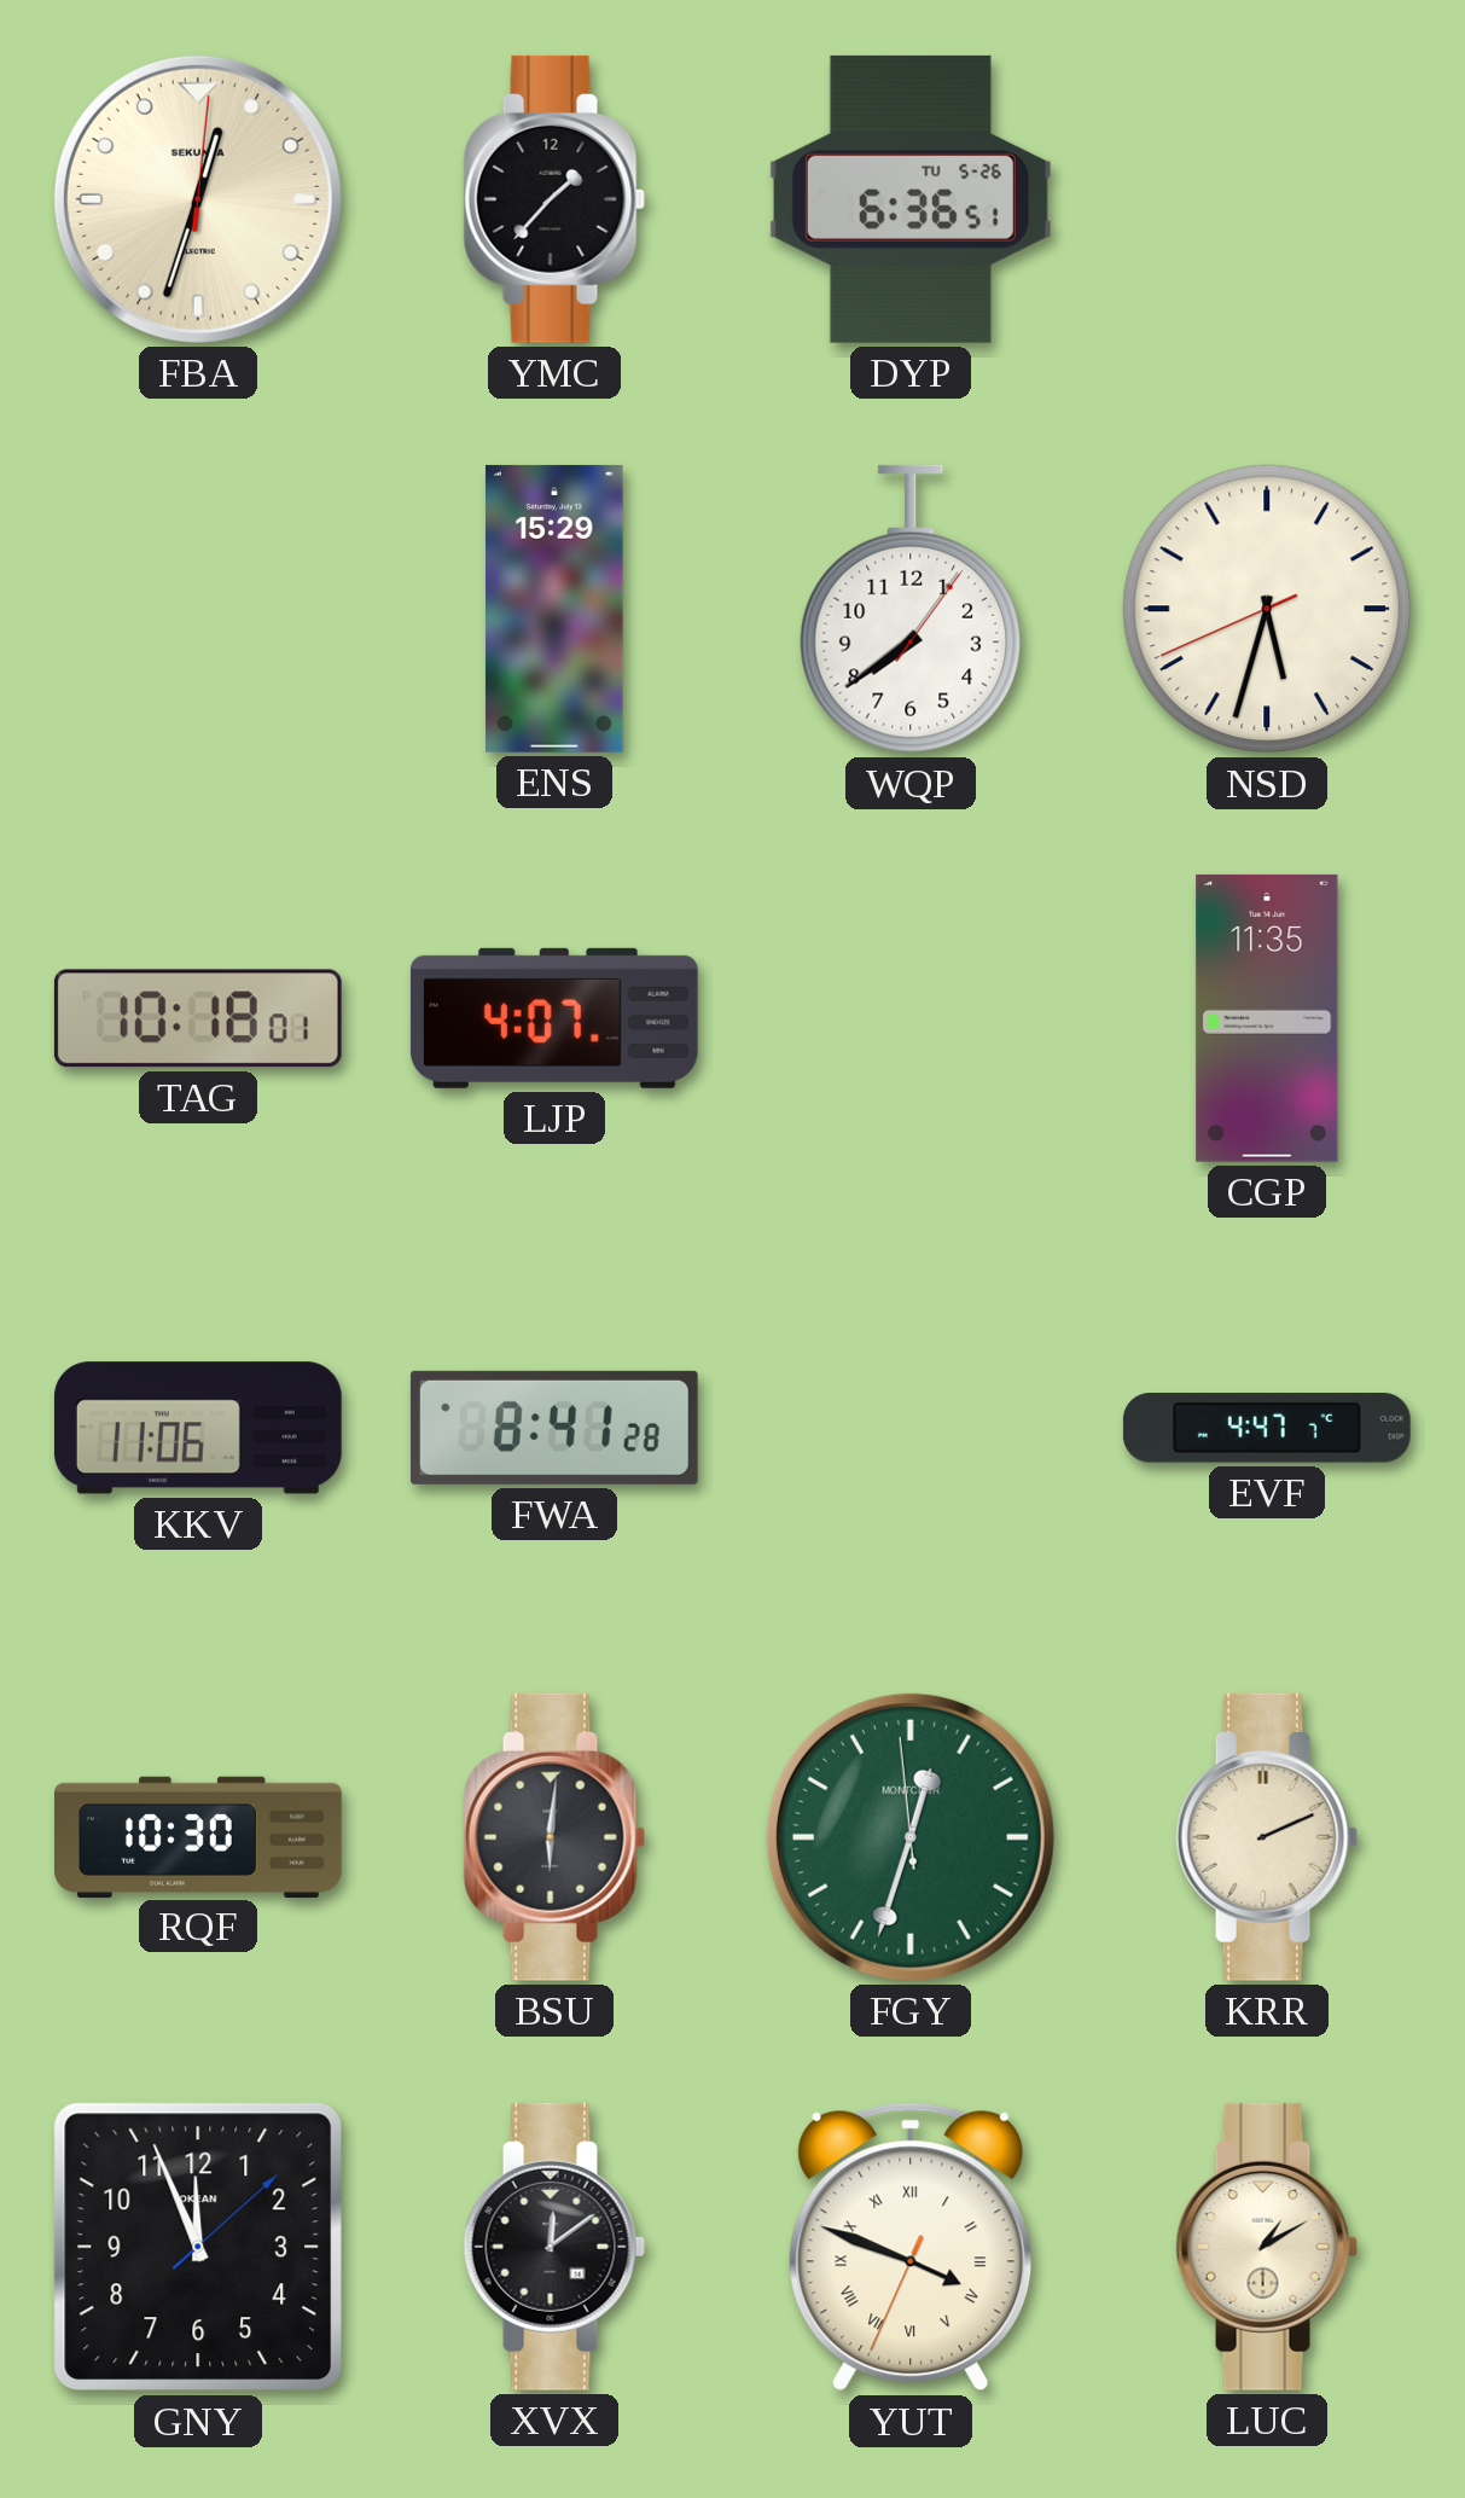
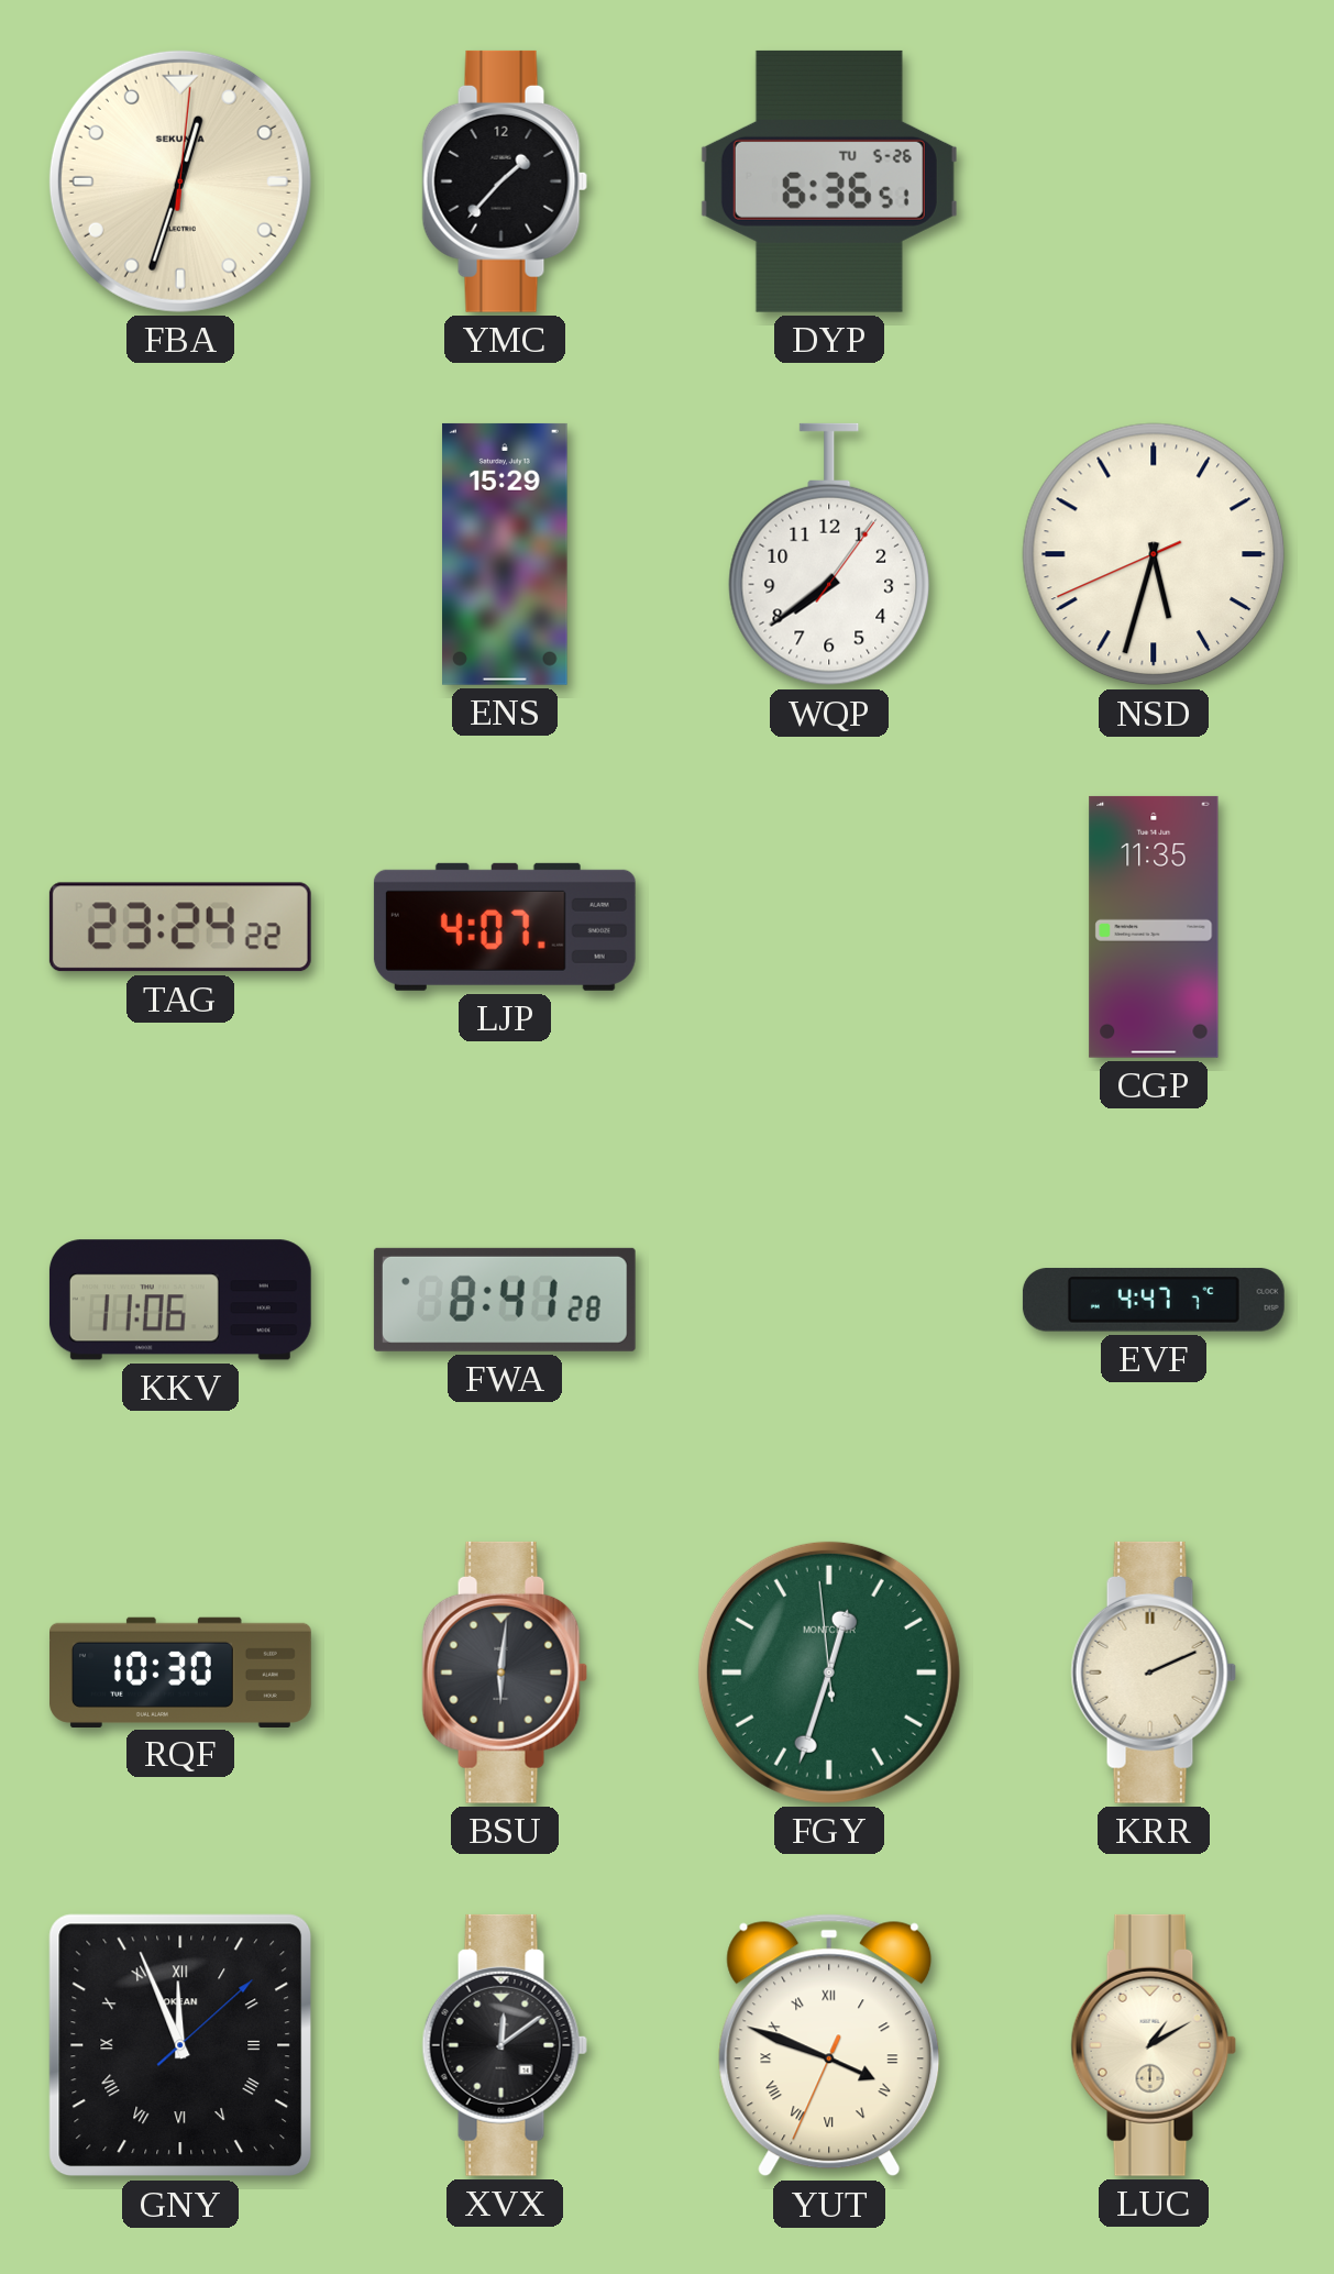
TAG: 10:18 -> 23:24
GNY numerals: Arabic -> Roman
